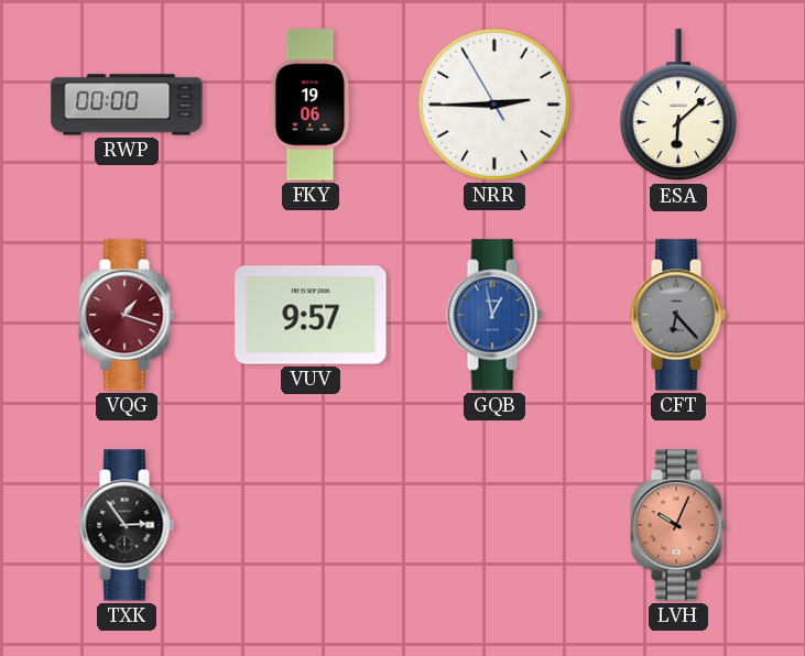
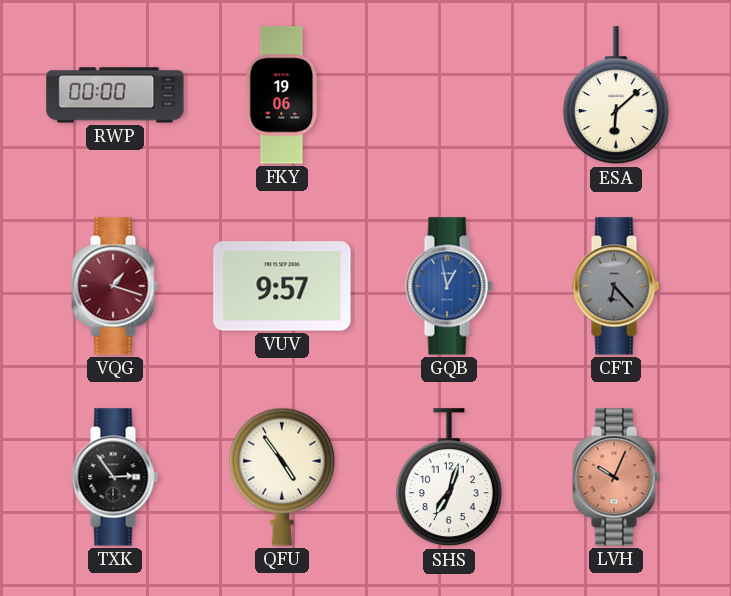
NRR: 2:44 -> none
QFU: none -> 4:54
SHS: none -> 7:03
